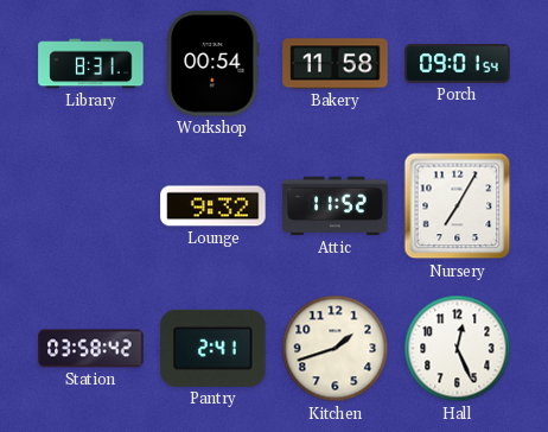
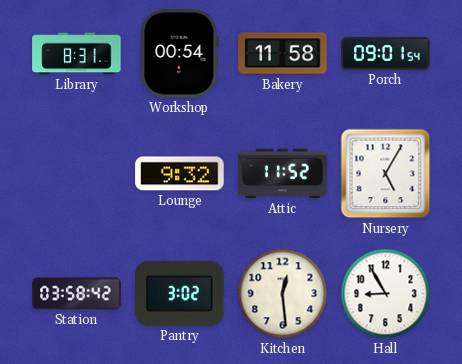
Nursery: 7:05 -> 5:05
Pantry: 2:41 -> 3:02
Kitchen: 1:42 -> 12:29
Hall: 12:26 -> 8:55
